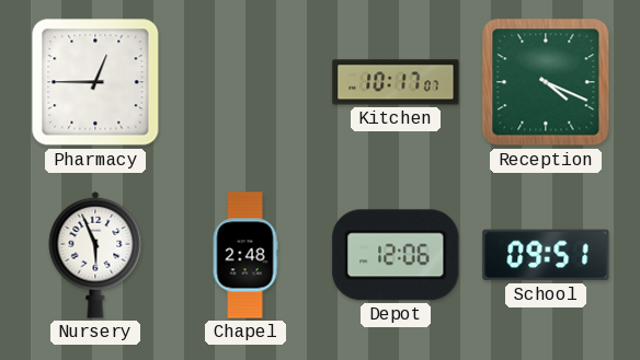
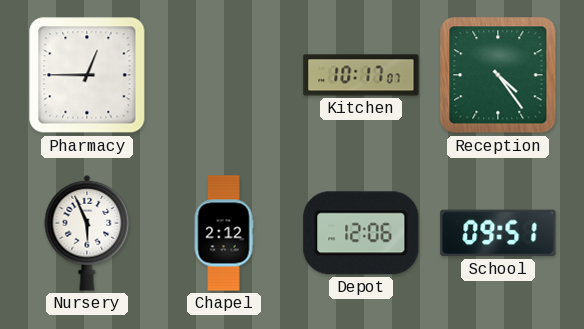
Reception: 4:19 -> 4:24
Chapel: 2:48 -> 2:12
